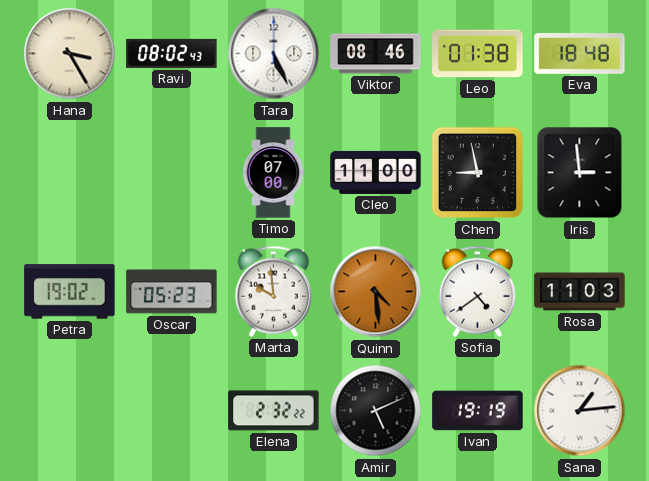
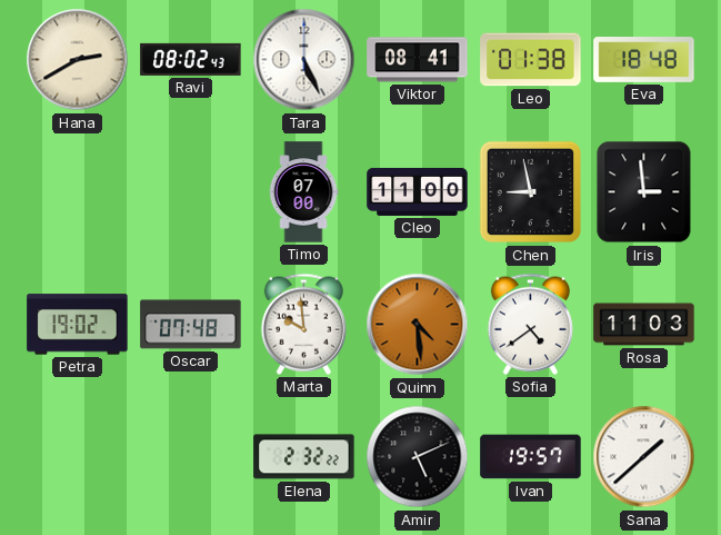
Hana: 3:25 -> 2:40
Viktor: 08:46 -> 08:41
Oscar: 05:23 -> 07:48
Ivan: 19:19 -> 19:57
Sana: 1:14 -> 1:38
